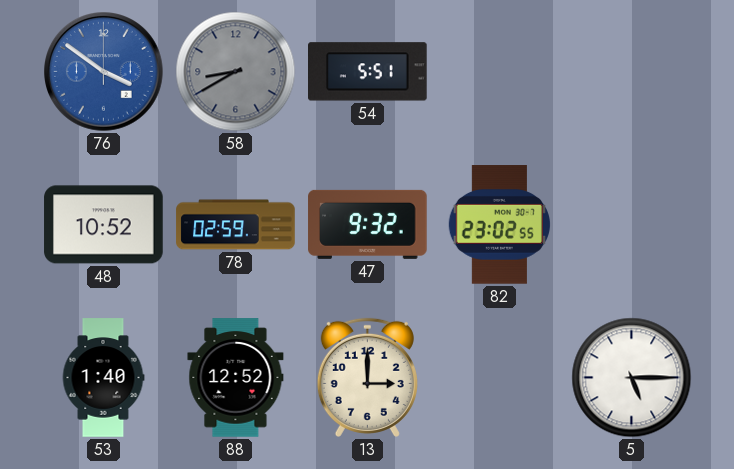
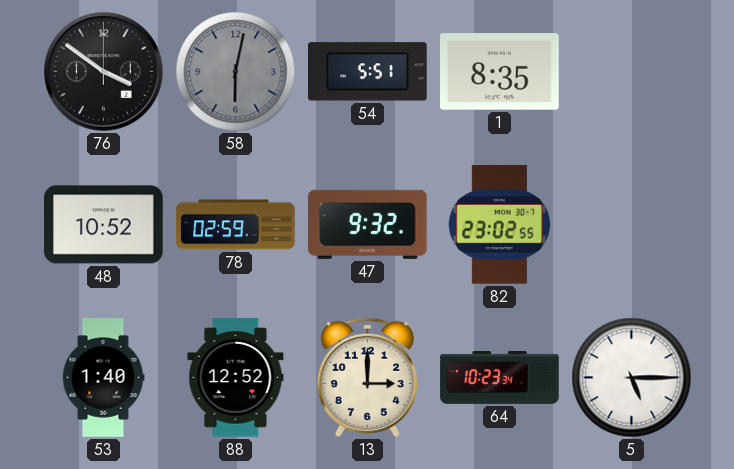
76 dial: blue -> black
58: 8:40 -> 6:02
1: none -> 8:35
64: none -> 10:23
